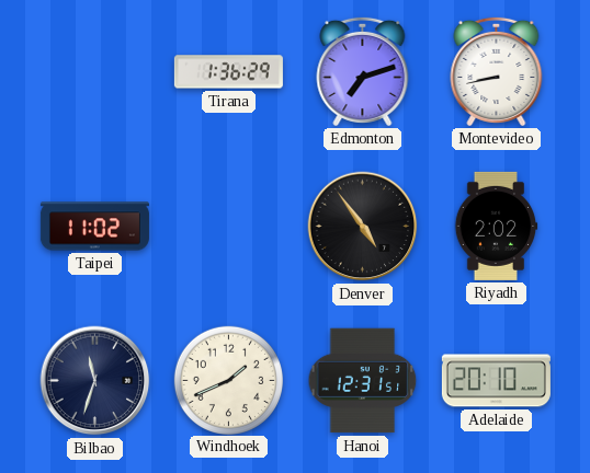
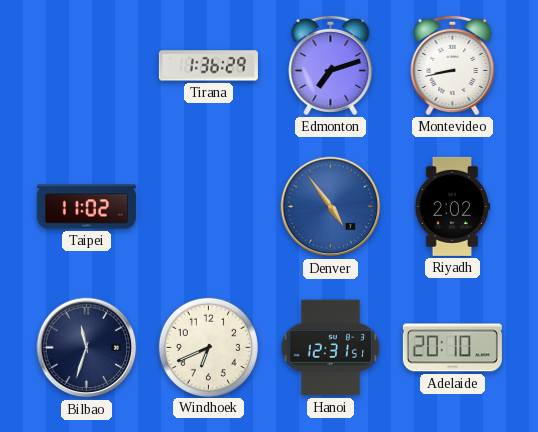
Denver dial: black -> blue
Windhoek: 1:41 -> 6:41
